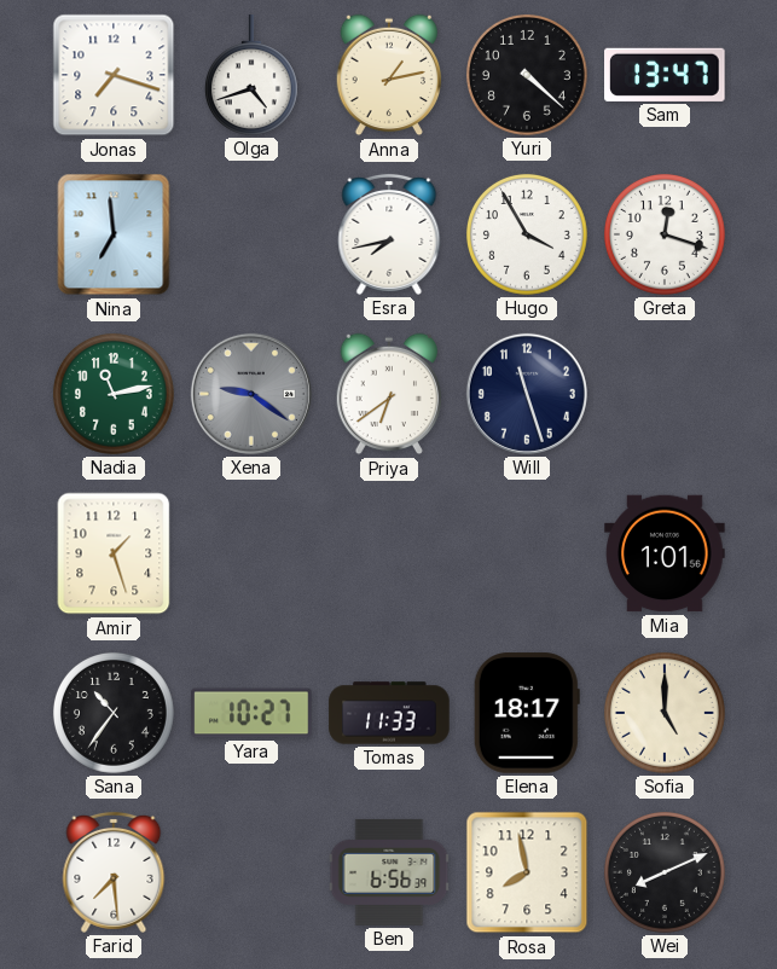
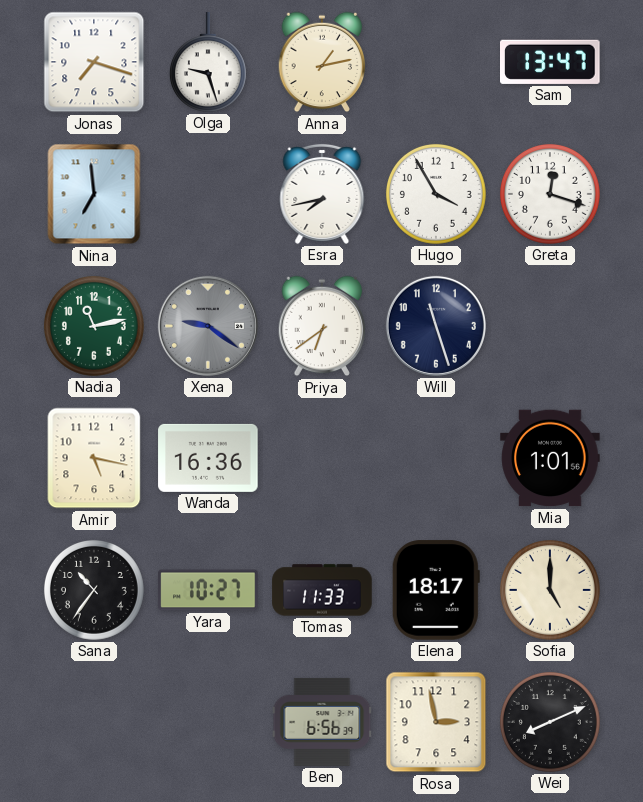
Olga: 4:42 -> 9:27
Yuri: 4:22 -> none
Amir: 1:27 -> 5:17
Wanda: none -> 16:36
Farid: 7:29 -> none
Rosa: 7:58 -> 2:58
